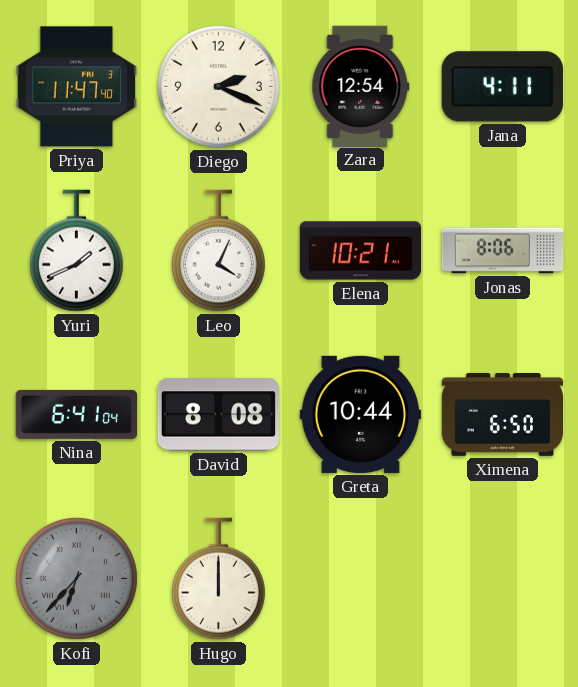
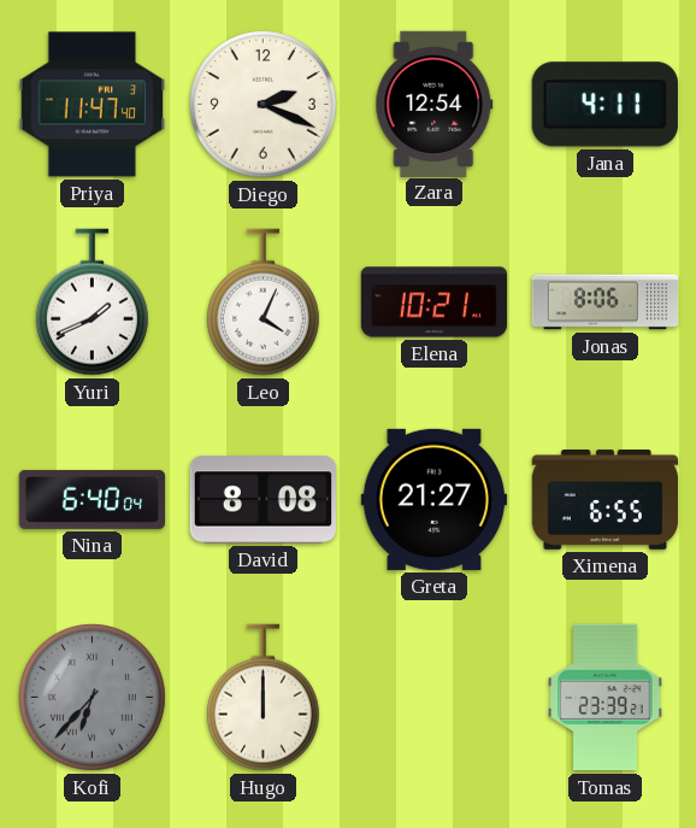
Nina: 6:41 -> 6:40
Greta: 10:44 -> 21:27
Ximena: 6:50 -> 6:55
Tomas: none -> 23:39
